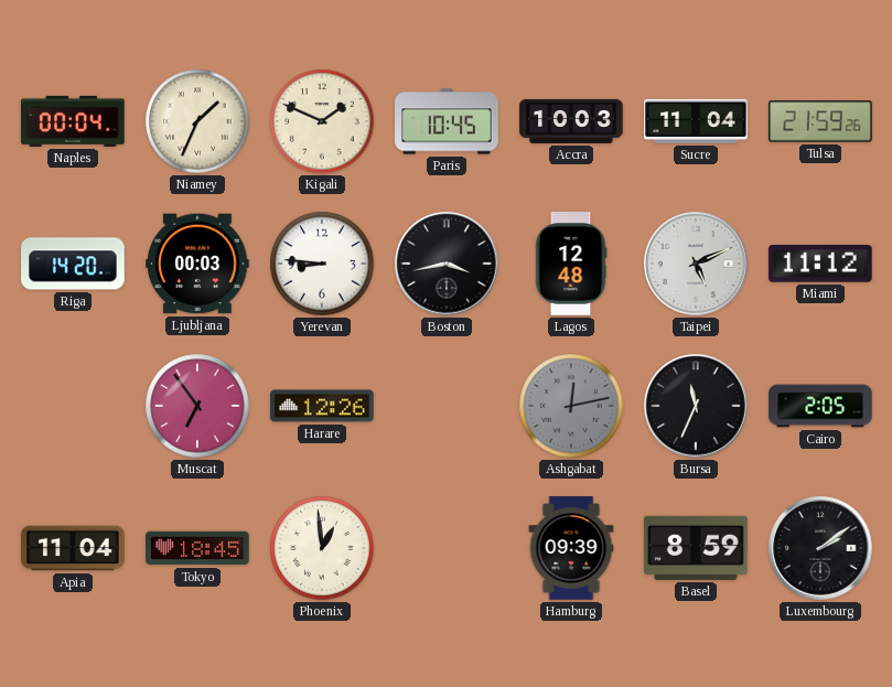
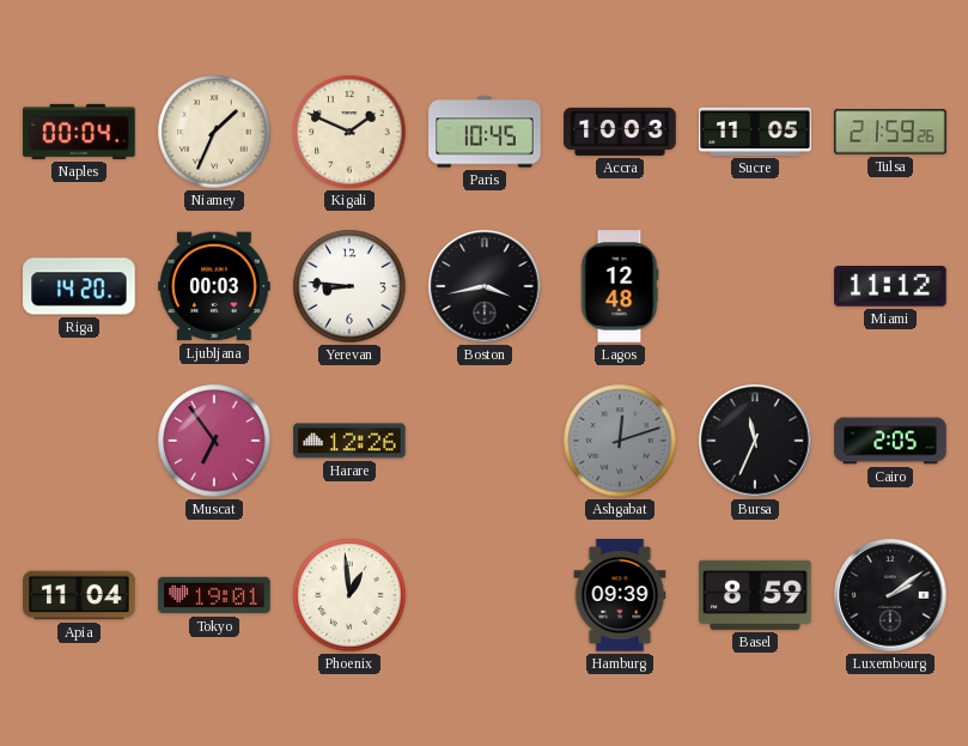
Sucre: 11:04 -> 11:05
Taipei: 5:11 -> none
Ashgabat: 12:13 -> 12:12
Tokyo: 18:45 -> 19:01
